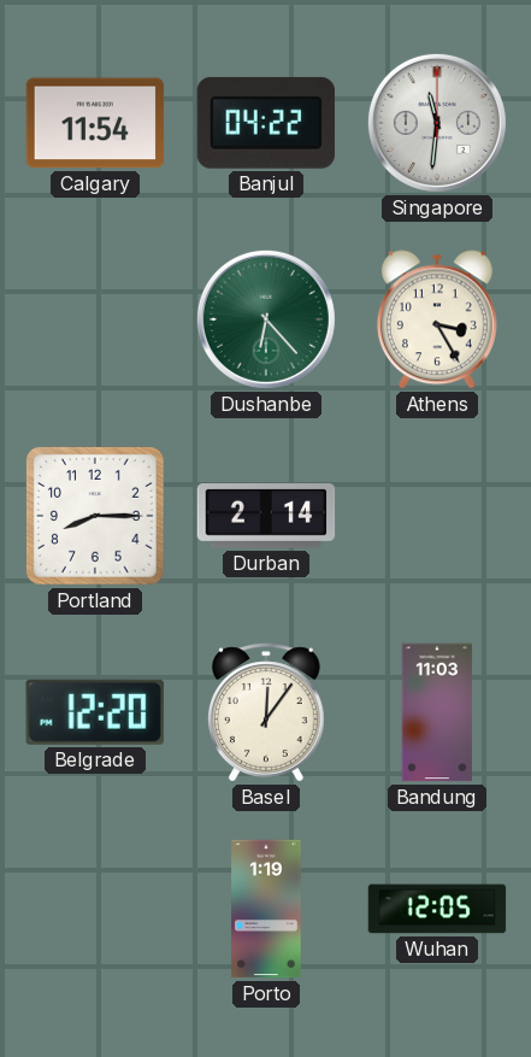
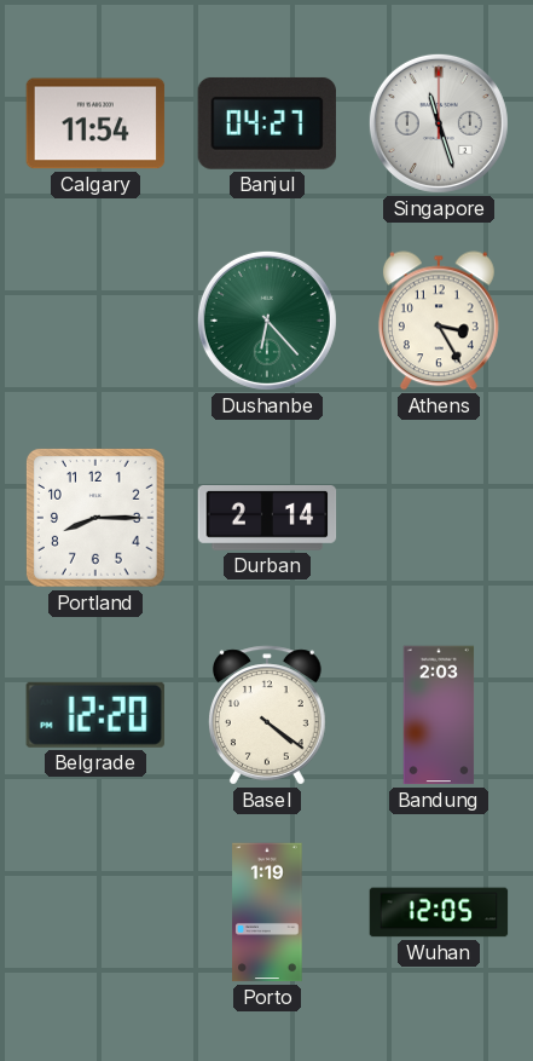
Banjul: 04:22 -> 04:27
Singapore: 11:31 -> 11:27
Basel: 12:06 -> 4:21
Bandung: 11:03 -> 2:03
